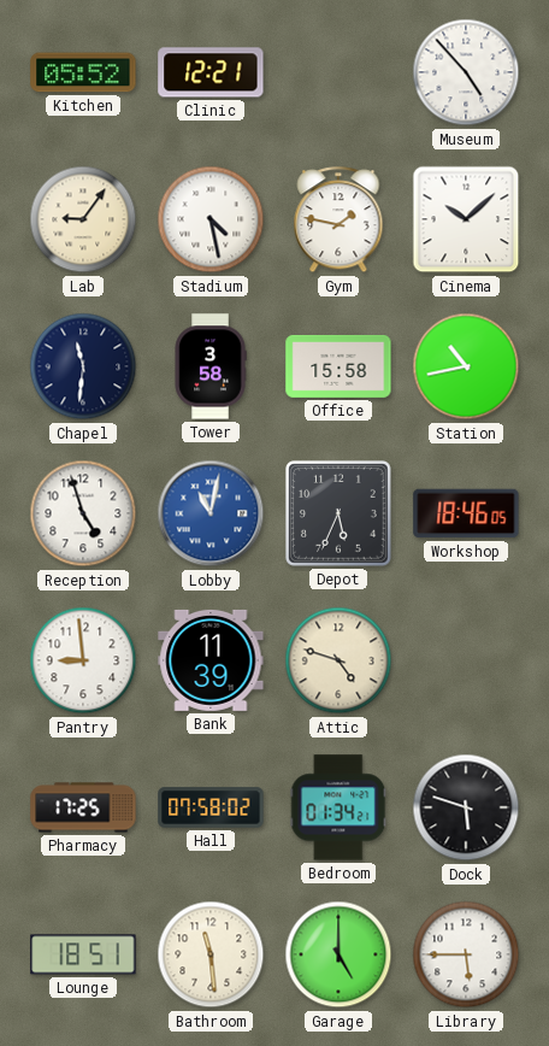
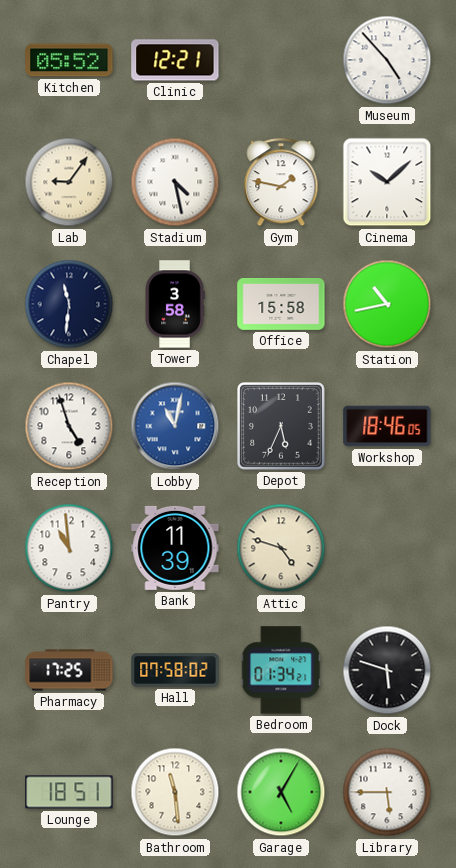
Pantry: 8:59 -> 10:59
Garage: 5:00 -> 5:05
